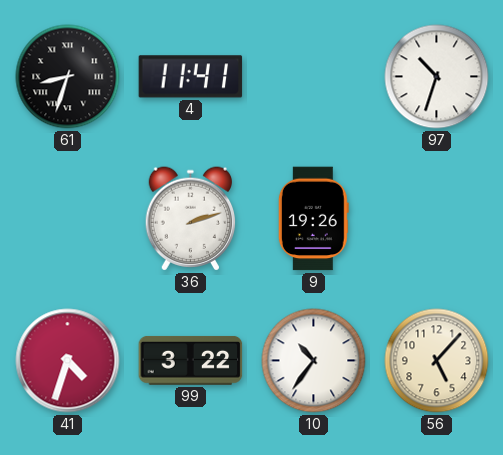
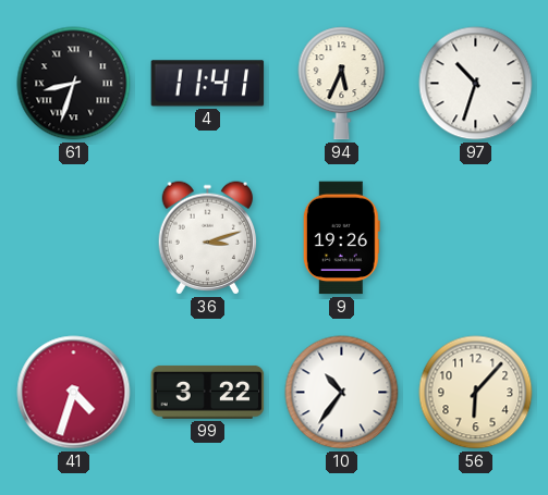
94: none -> 5:34
36: 2:12 -> 3:12
56: 5:07 -> 6:07
